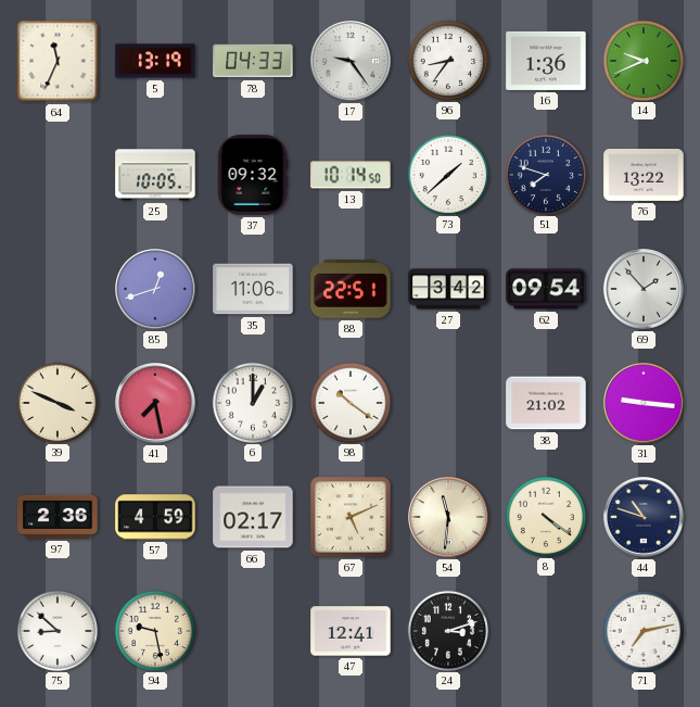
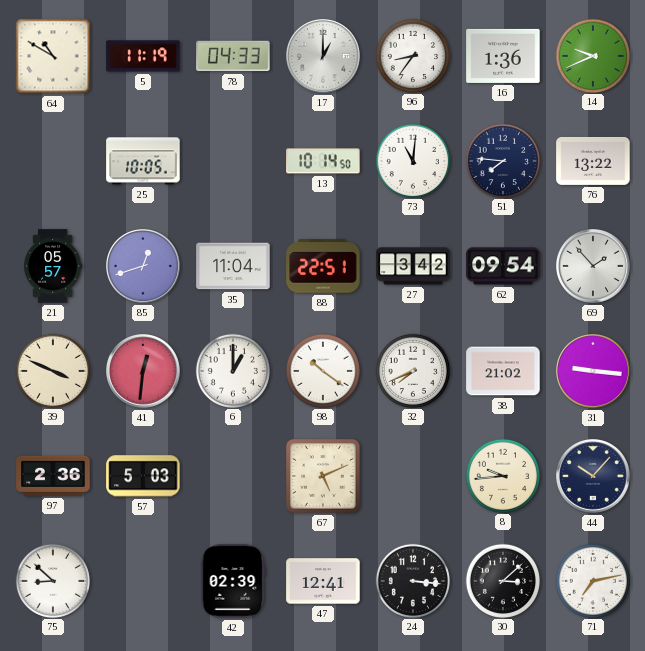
64: 11:34 -> 10:50
5: 13:19 -> 11:19
17: 9:24 -> 1:00
37: 09:32 -> none
73: 1:38 -> 11:01
51: 7:48 -> 7:46
21: none -> 05:57
35: 11:06 -> 11:04
41: 7:28 -> 12:31
32: none -> 7:41
57: 4:59 -> 5:03
66: 02:17 -> none
54: 11:31 -> none
8: 4:21 -> 9:44
44: 10:48 -> 10:07
94: 9:28 -> none
42: none -> 02:39
24: 3:12 -> 3:16
30: none -> 3:08
